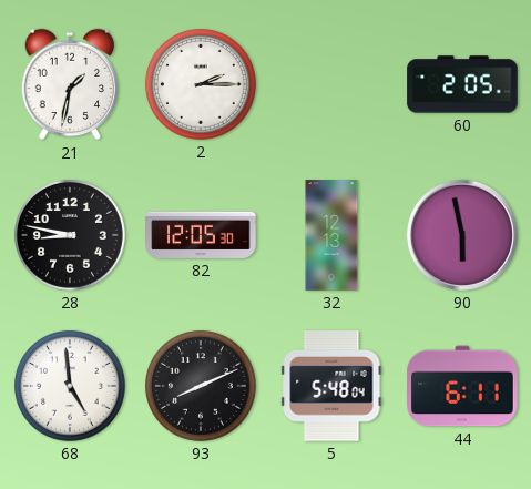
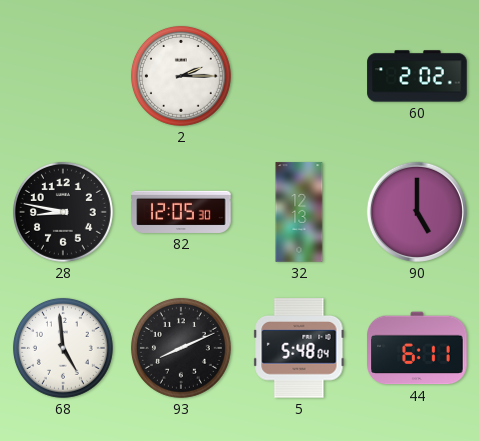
21: 1:32 -> none
60: 2:05 -> 2:02
90: 5:58 -> 5:00
